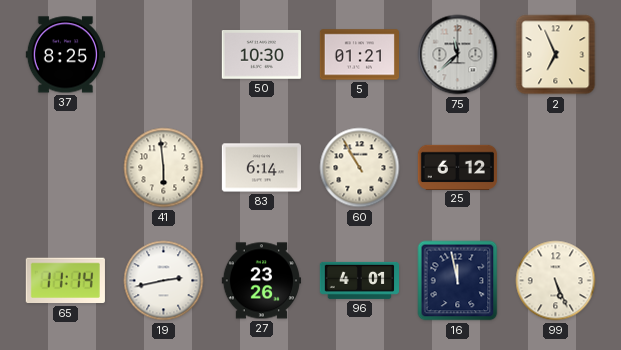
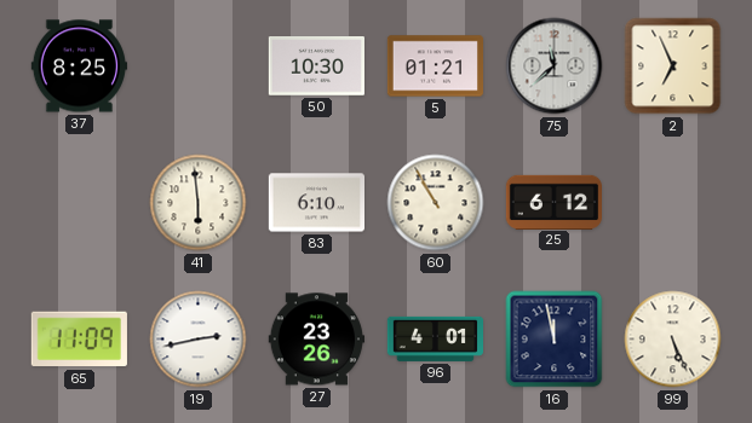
83: 6:14 -> 6:10
65: 11:14 -> 11:09
